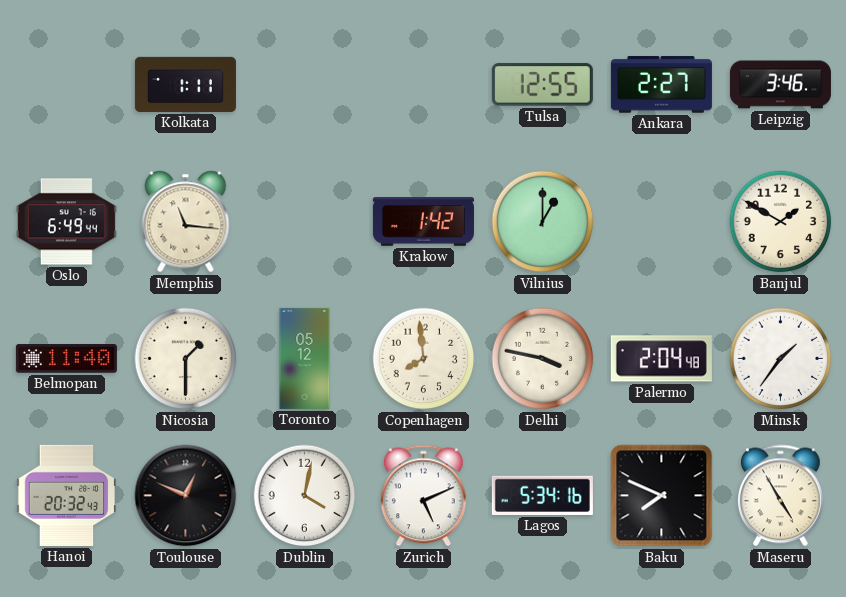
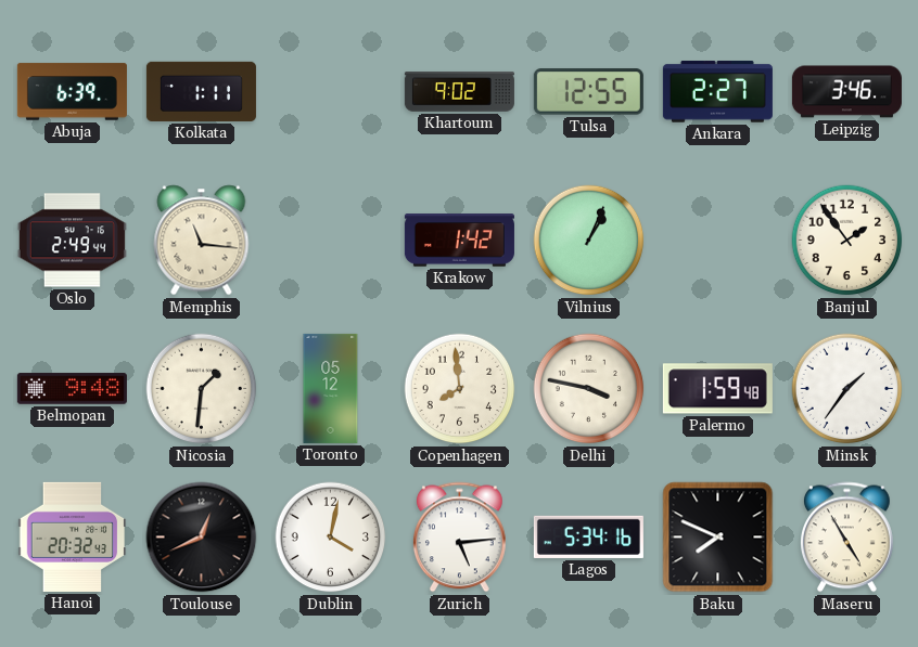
Abuja: none -> 6:39
Khartoum: none -> 9:02
Oslo: 6:49 -> 2:49
Vilnius: 1:00 -> 1:04
Banjul: 1:50 -> 1:54
Belmopan: 11:40 -> 9:48
Nicosia: 1:30 -> 1:31
Palermo: 2:04 -> 1:59
Toulouse: 12:49 -> 12:41
Zurich: 5:11 -> 5:14
